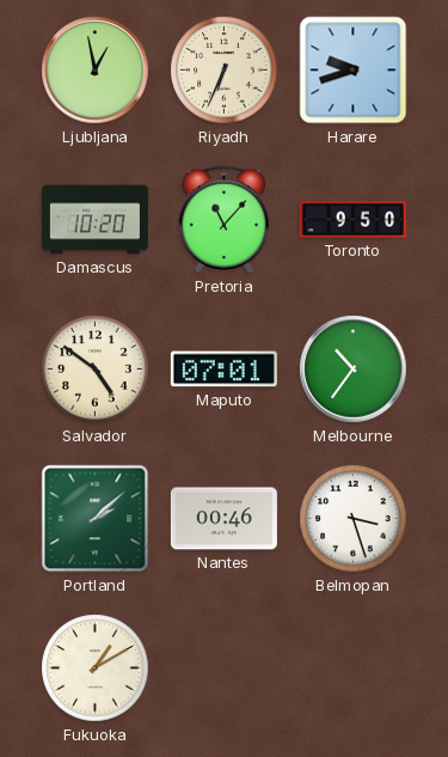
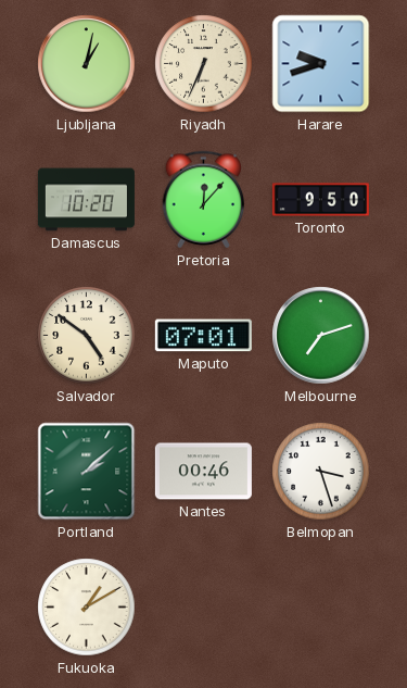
Ljubljana: 12:58 -> 1:02
Pretoria: 11:07 -> 12:07
Melbourne: 10:36 -> 7:12
